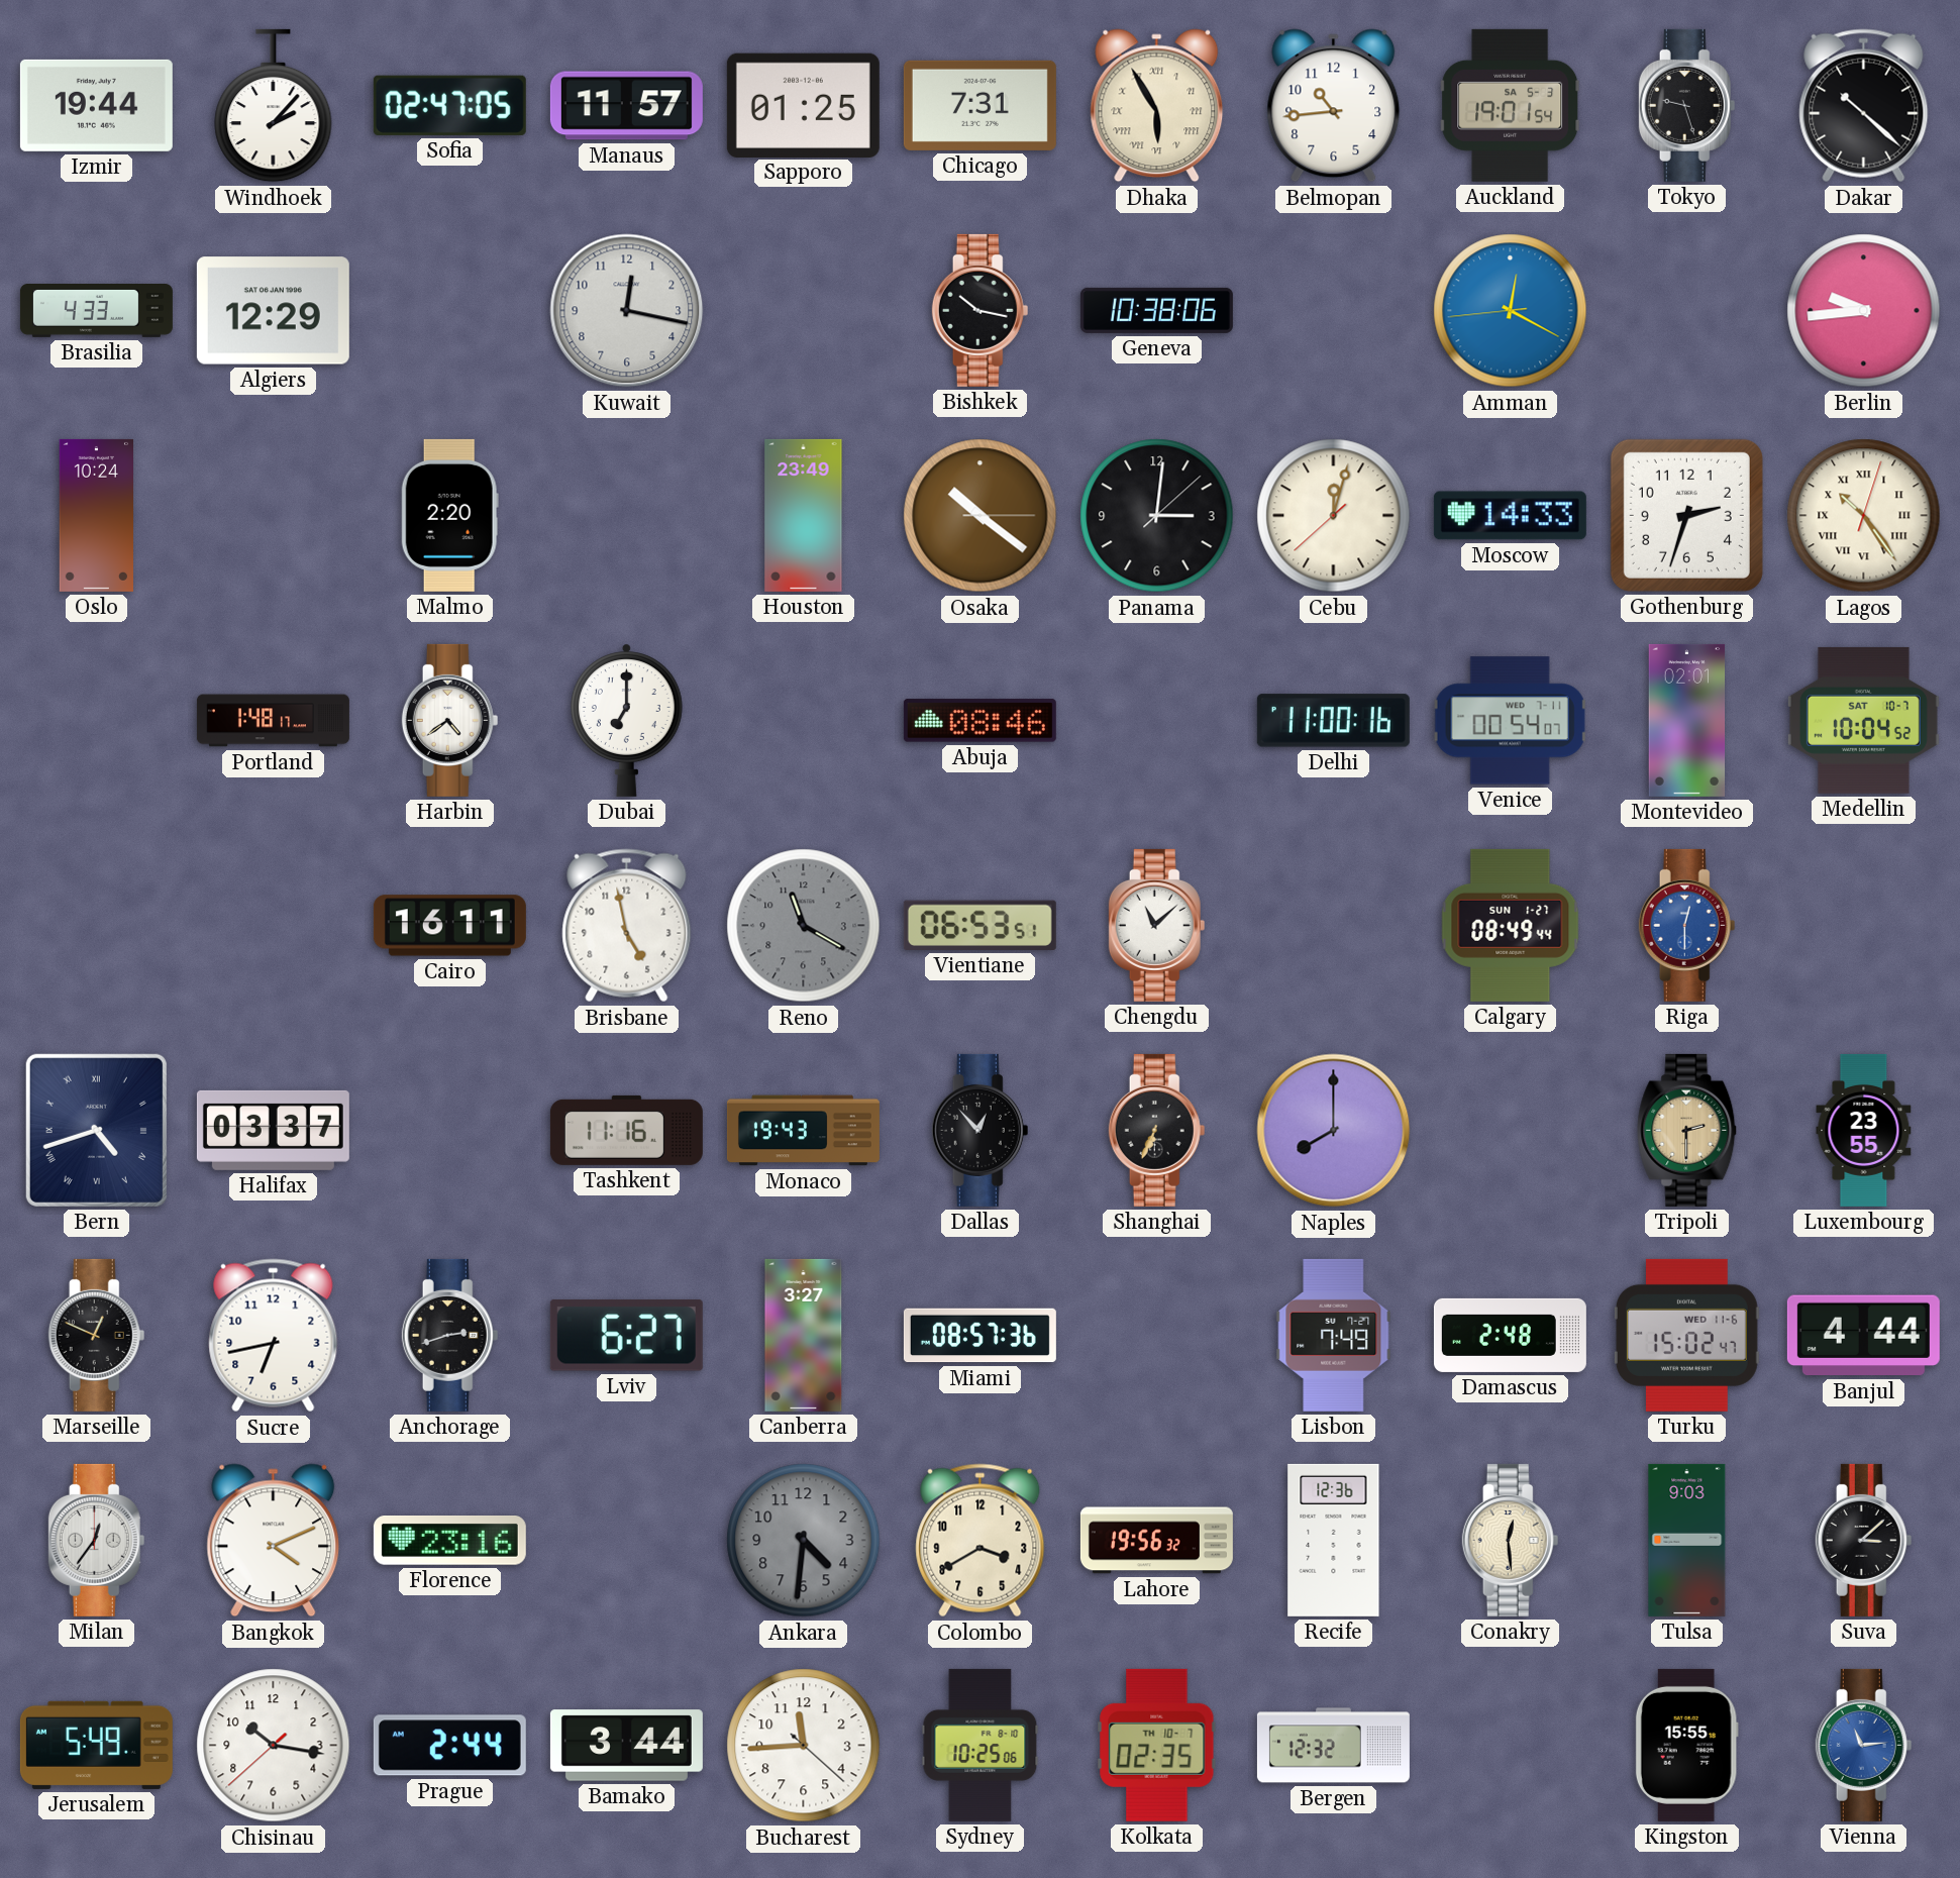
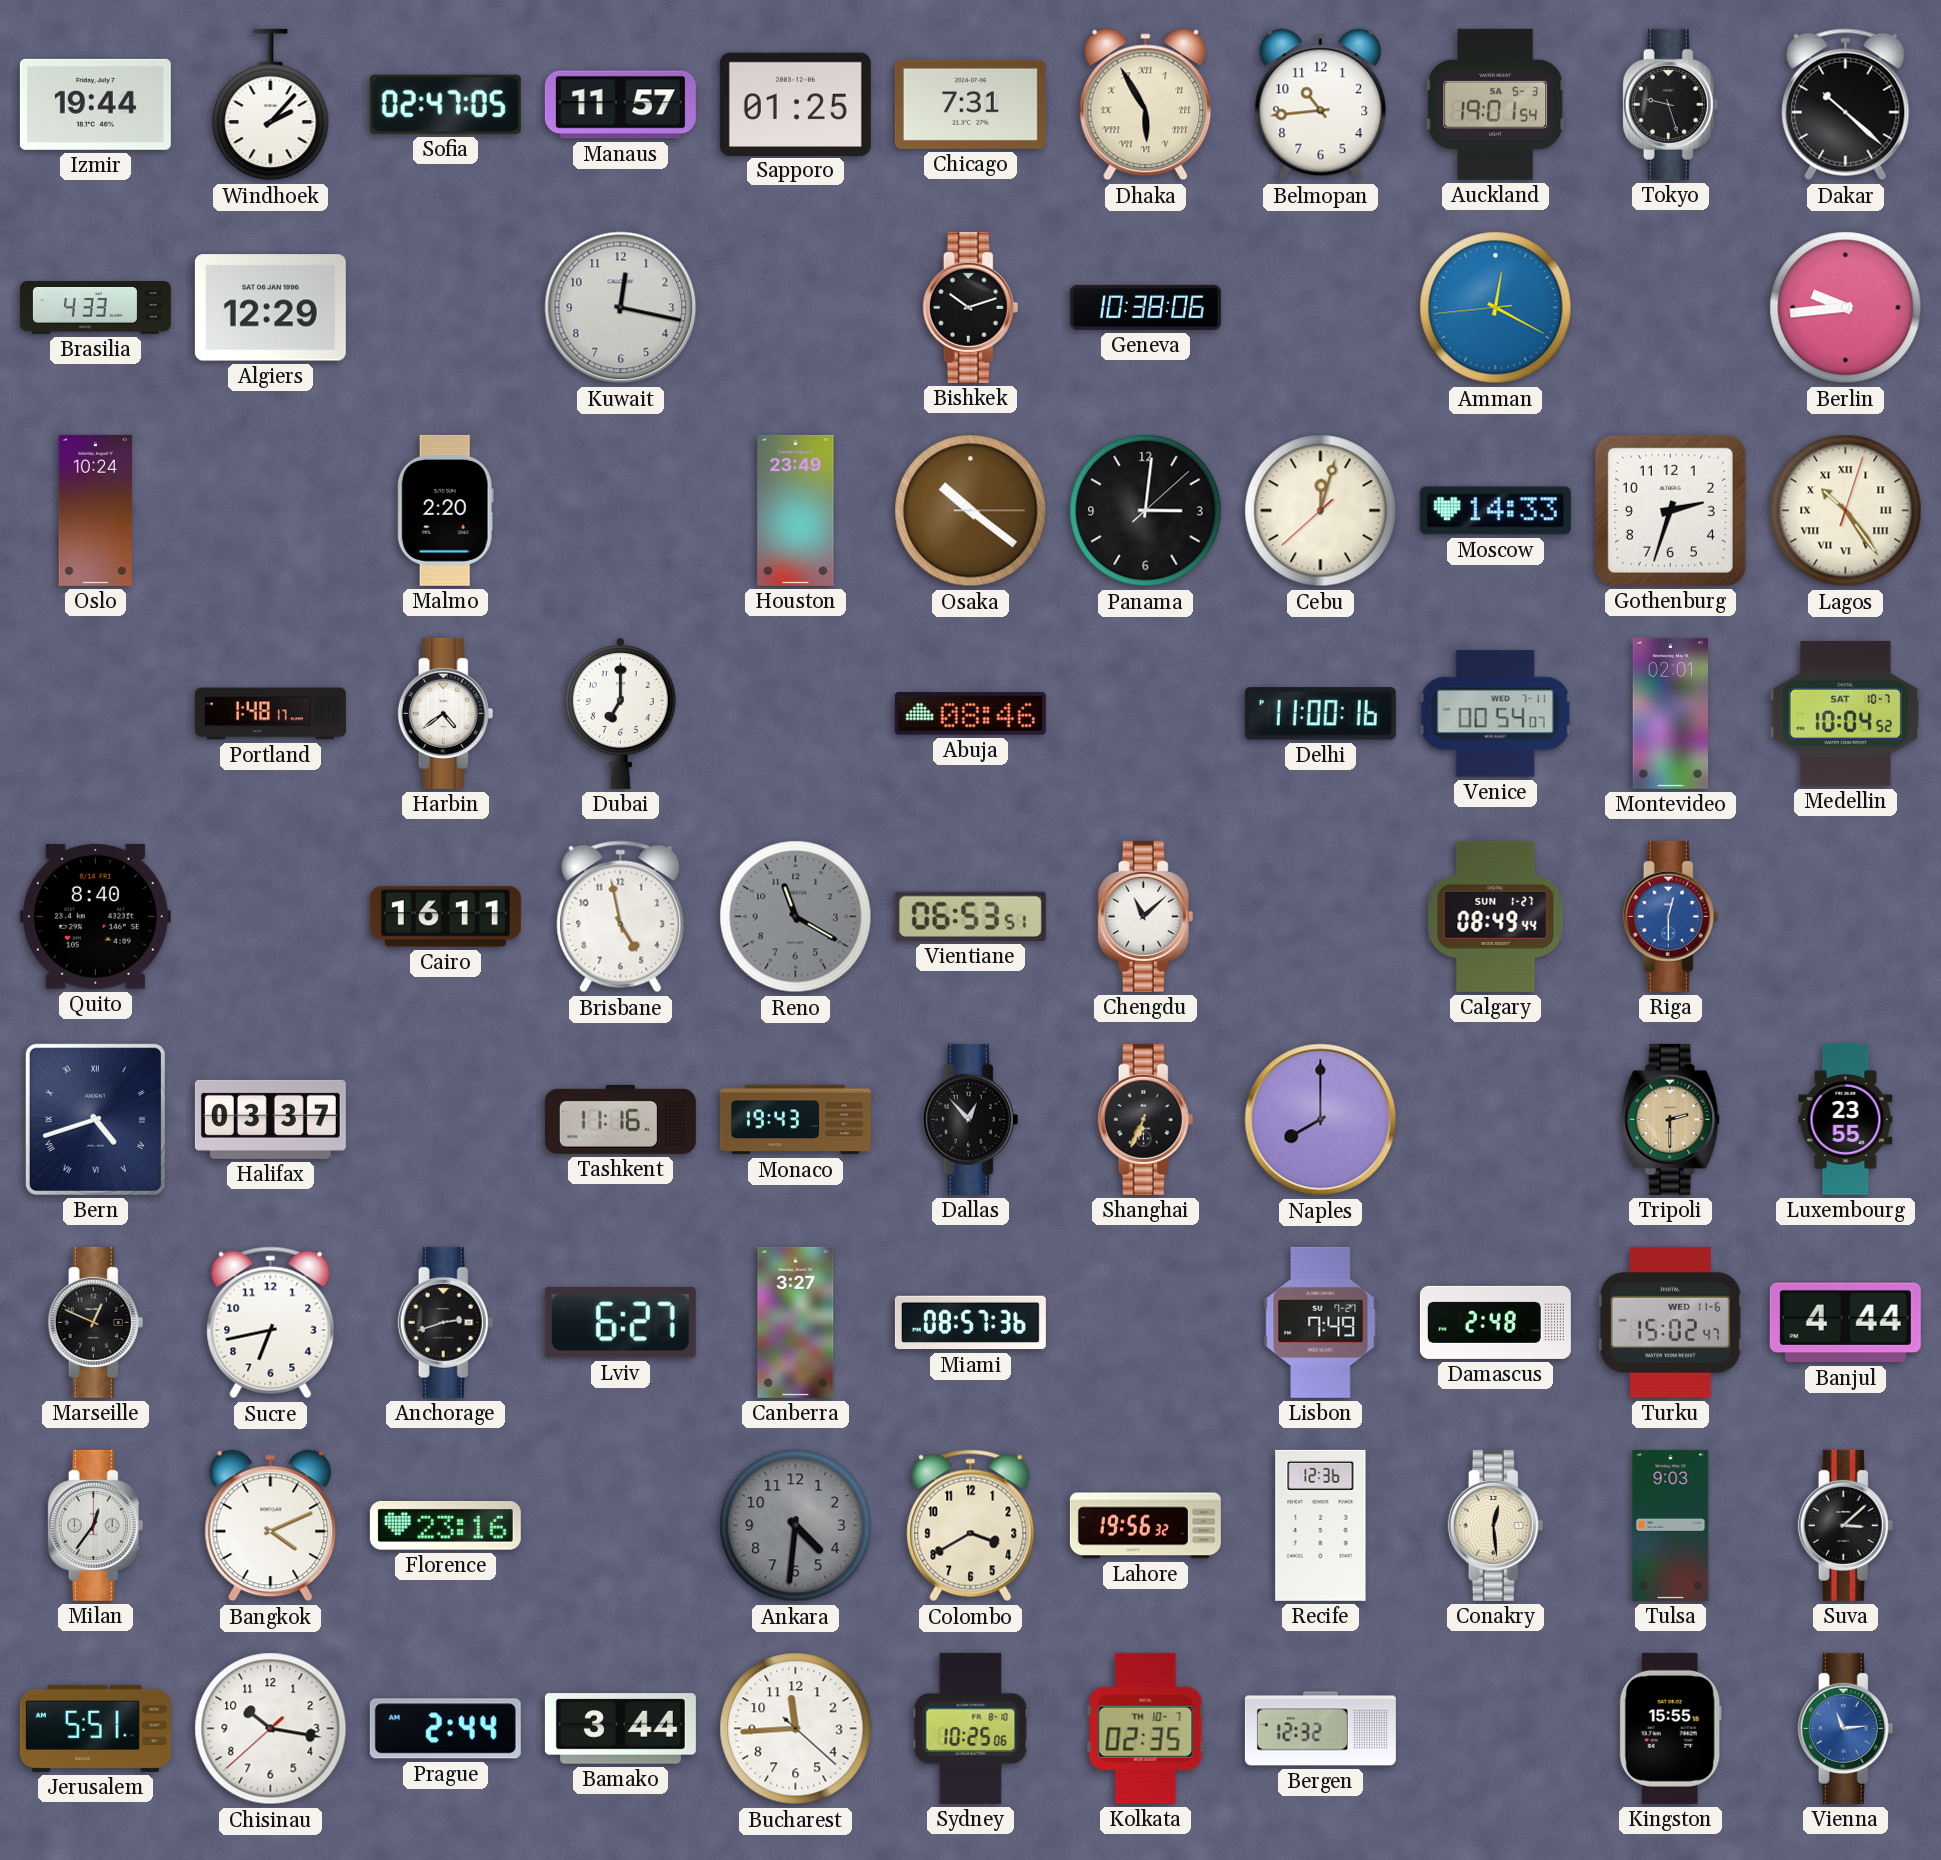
Bishkek: 10:17 -> 10:12
Quito: none -> 8:40
Jerusalem: 5:49 -> 5:51
